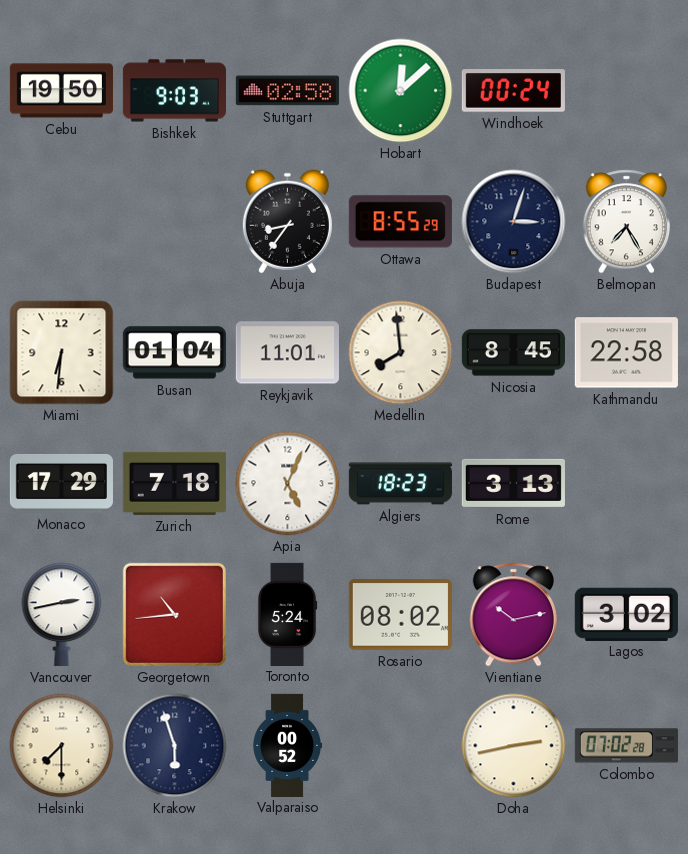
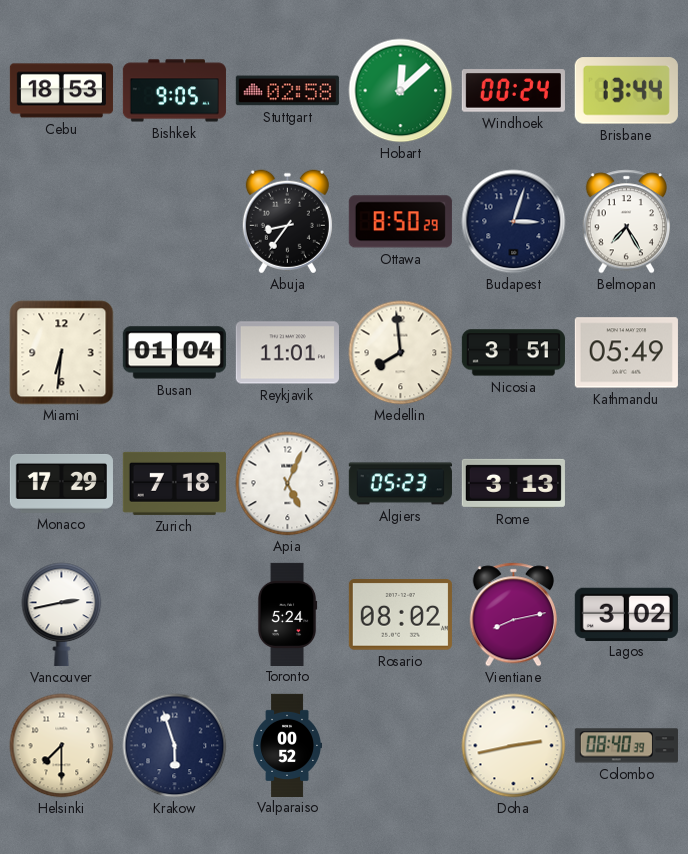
Cebu: 19:50 -> 18:53
Bishkek: 9:03 -> 9:05
Brisbane: none -> 13:44
Ottawa: 8:55 -> 8:50
Nicosia: 8:45 -> 3:51
Kathmandu: 22:58 -> 05:49
Algiers: 18:23 -> 05:23
Georgetown: 10:44 -> none
Vientiane: 10:13 -> 8:13
Colombo: 07:02 -> 08:40
